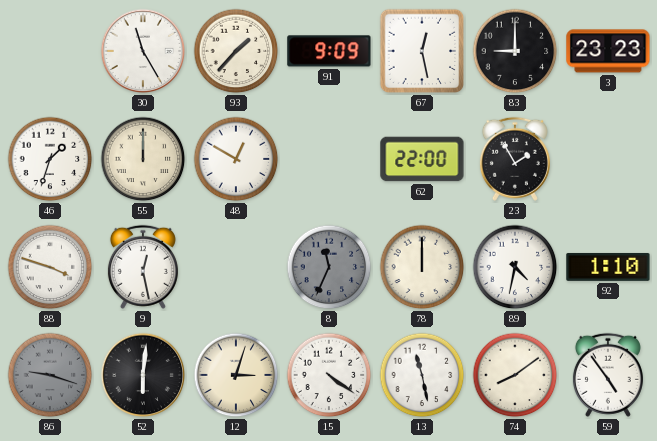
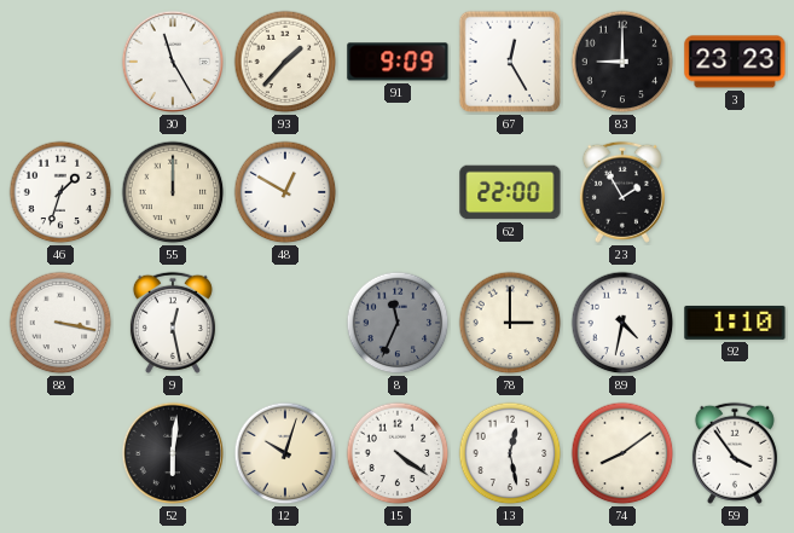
67: 12:28 -> 12:25
88: 3:48 -> 3:17
78: 12:00 -> 3:00
86: 9:18 -> none
12: 3:03 -> 10:03
13: 11:28 -> 12:28
59: 4:54 -> 3:54
